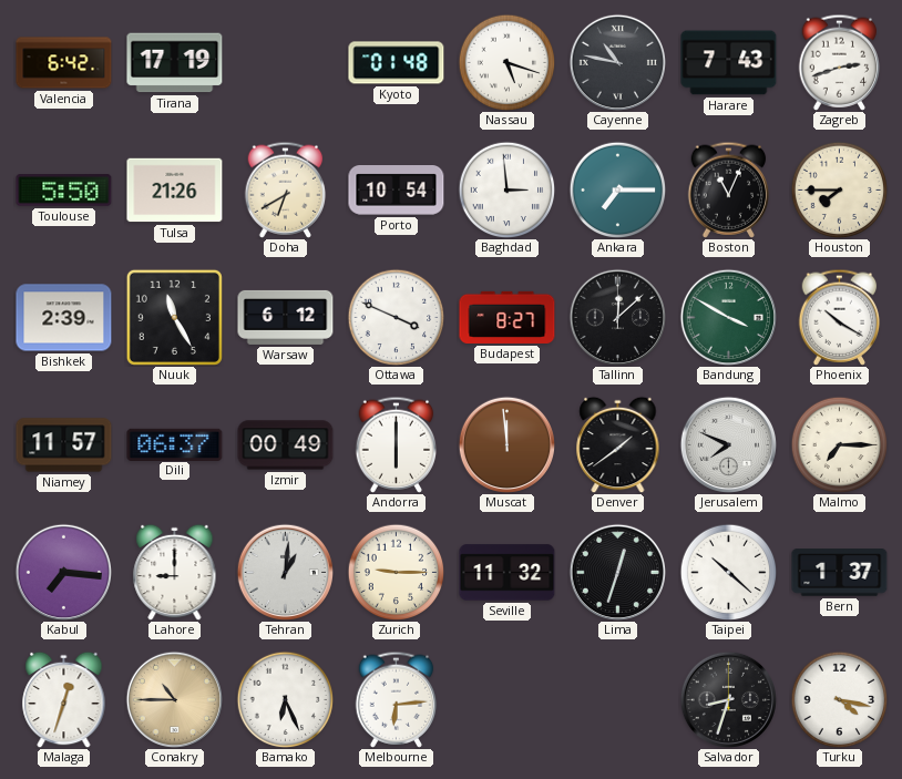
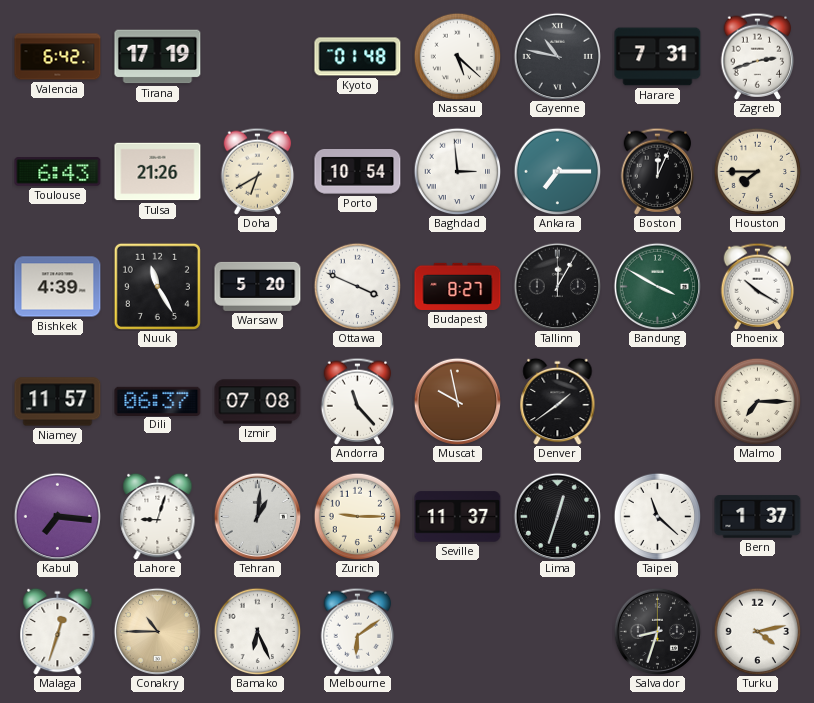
Nassau: 5:18 -> 5:22
Harare: 7:43 -> 7:31
Toulouse: 5:50 -> 6:43
Boston: 11:04 -> 12:04
Bishkek: 2:39 -> 4:39
Warsaw: 6:12 -> 5:20
Tallinn: 12:08 -> 12:05
Izmir: 00:49 -> 07:08
Andorra: 6:00 -> 11:23
Muscat: 11:59 -> 9:58
Jerusalem: 7:49 -> none
Lahore: 9:00 -> 9:03
Seville: 11:32 -> 11:37
Taipei: 10:22 -> 11:22
Melbourne: 6:14 -> 6:09
Turku: 4:17 -> 4:13
